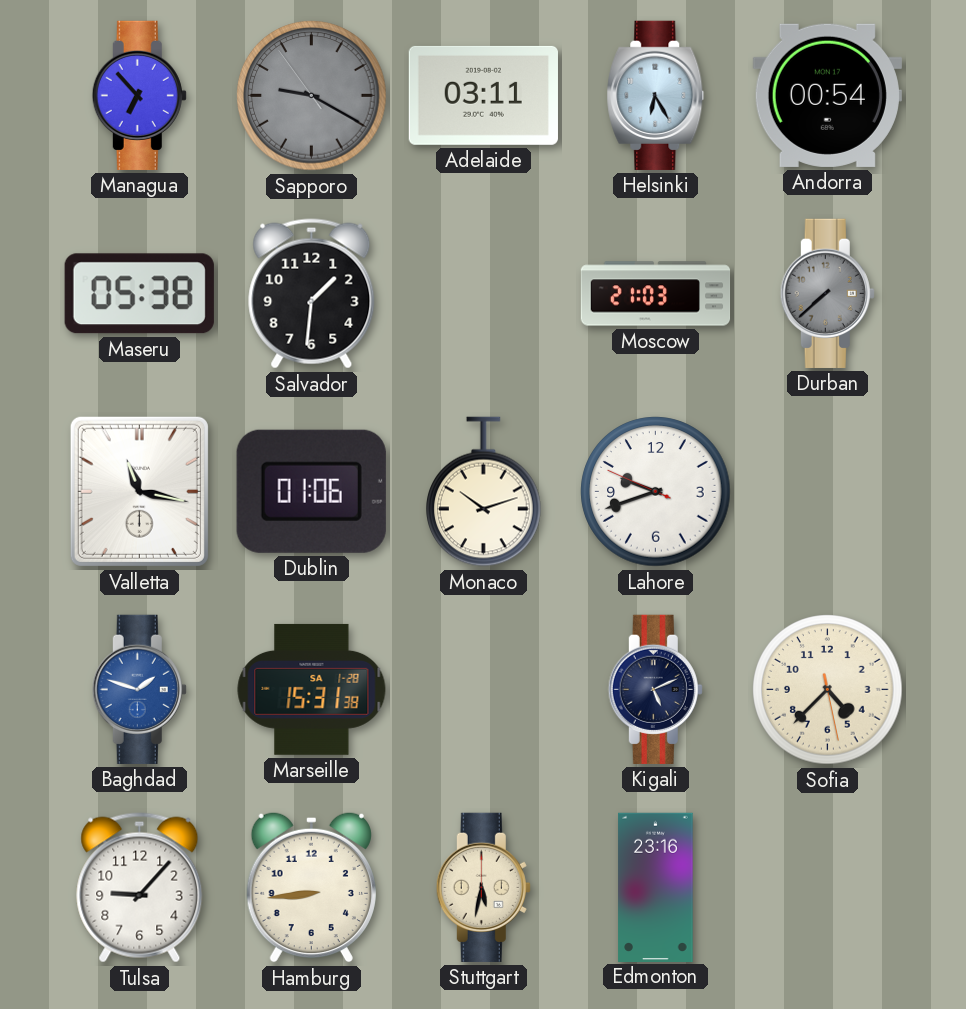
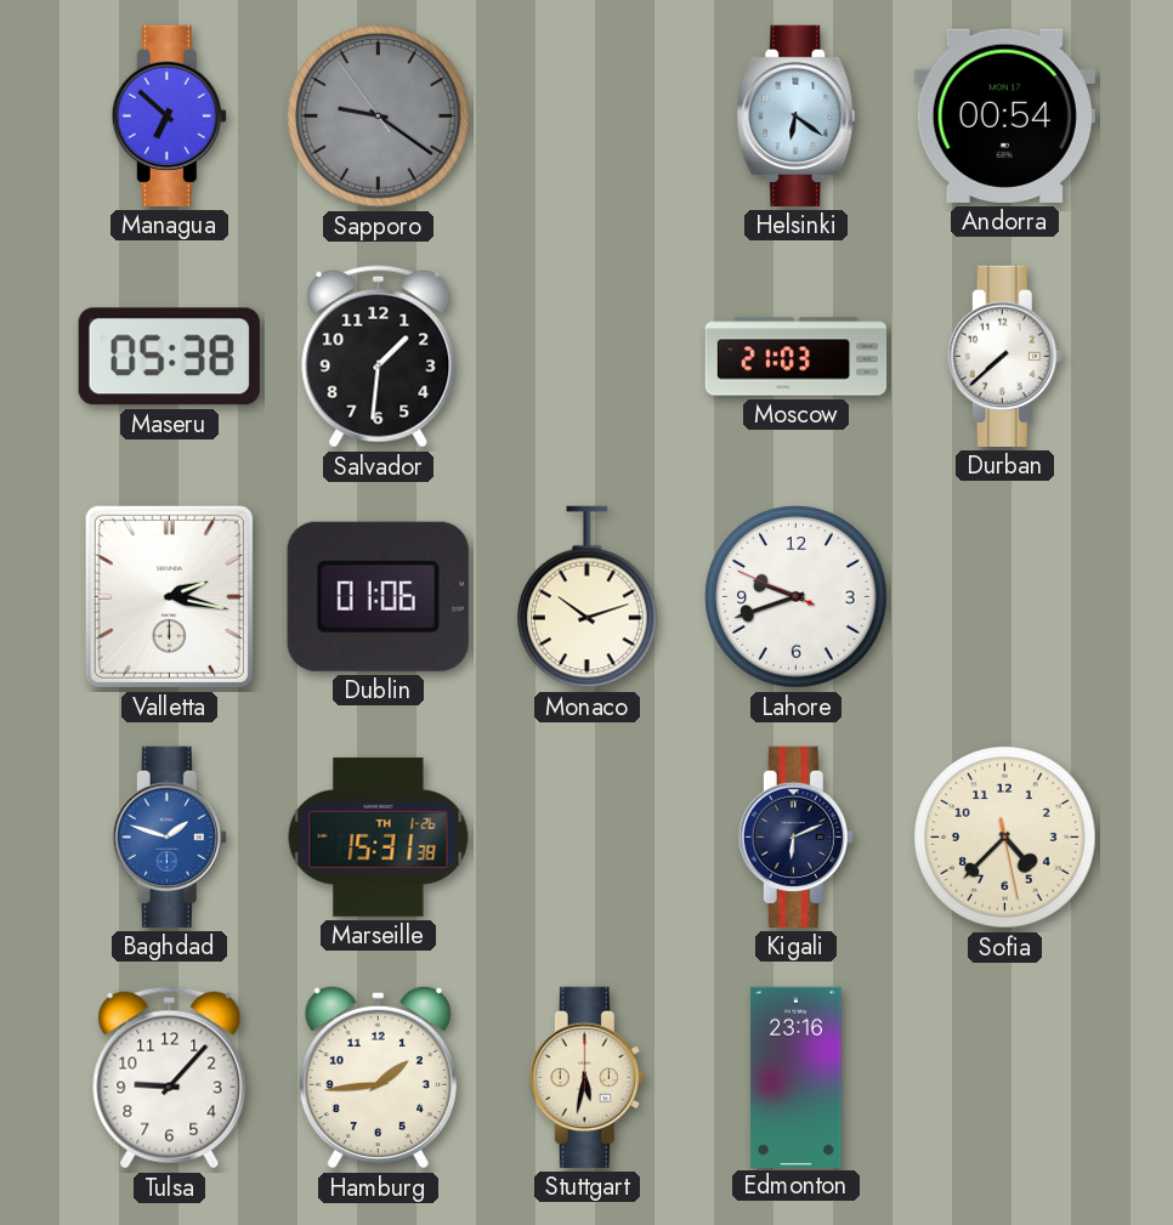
Managua: 6:53 -> 6:52
Sapporo: 9:19 -> 9:20
Adelaide: 03:11 -> none
Helsinki: 6:25 -> 6:21
Durban dial: grey -> white
Valletta: 11:17 -> 2:17
Marseille date: SA 1-28 -> TH 1-26
Kigali: 5:11 -> 6:11
Hamburg: 8:44 -> 1:44
